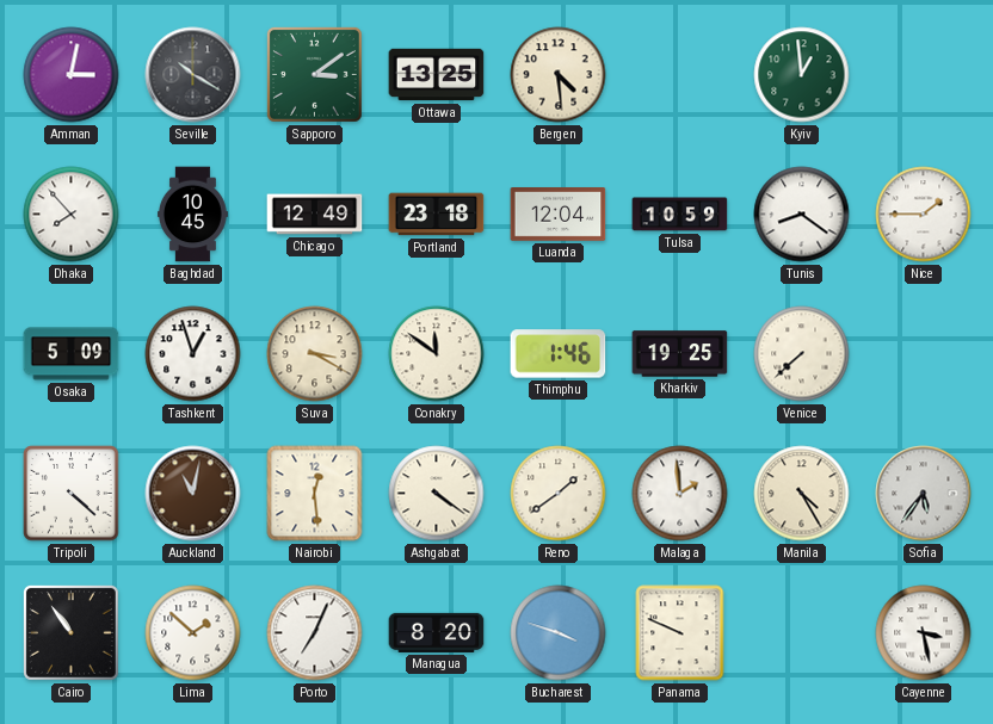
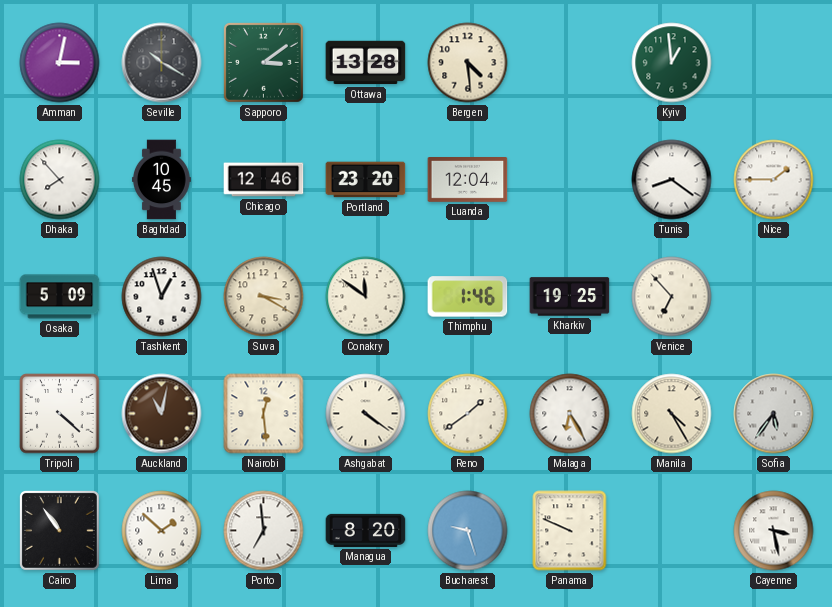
Ottawa: 13:25 -> 13:28
Chicago: 12:49 -> 12:46
Portland: 23:18 -> 23:20
Tulsa: 10:59 -> none
Venice: 7:38 -> 6:53
Malaga: 1:59 -> 6:25
Porto: 7:04 -> 6:59
Bucharest: 3:48 -> 9:27
